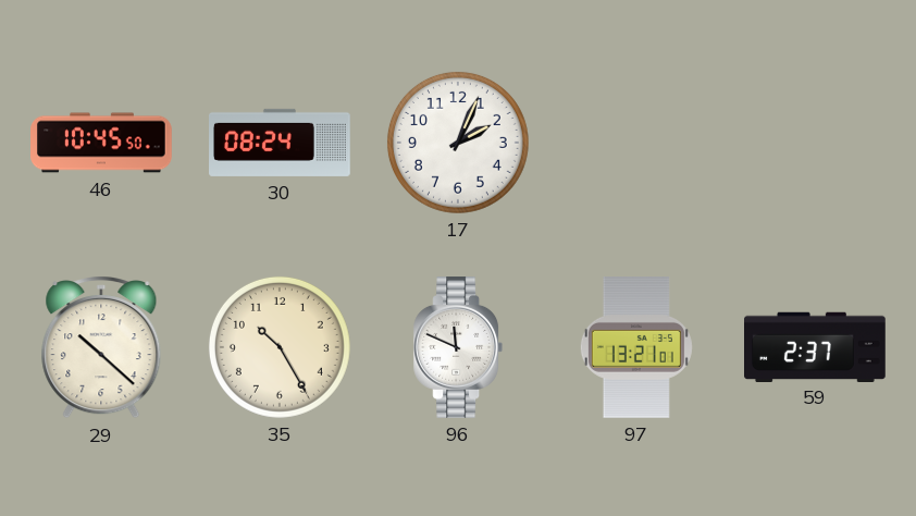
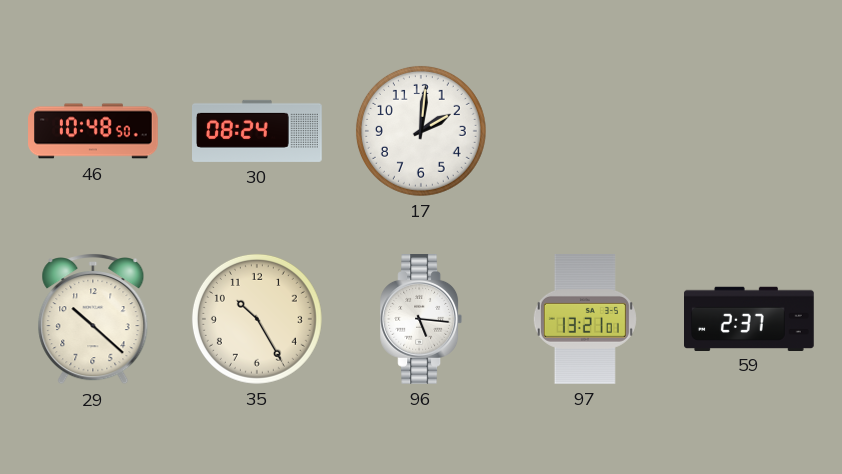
46: 10:45 -> 10:48
17: 2:04 -> 2:01
96: 11:49 -> 5:16
